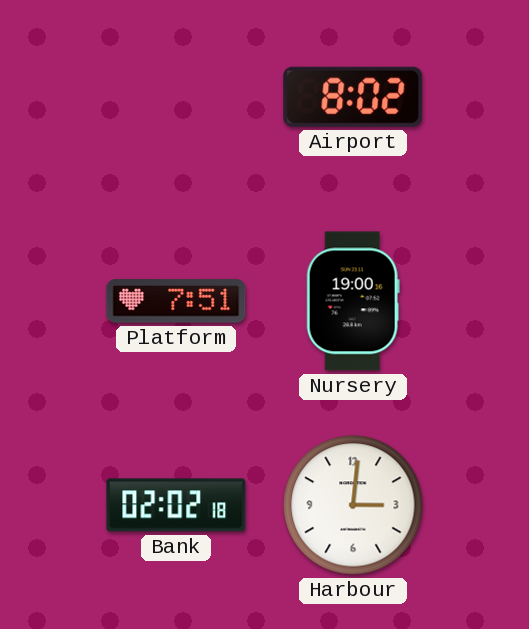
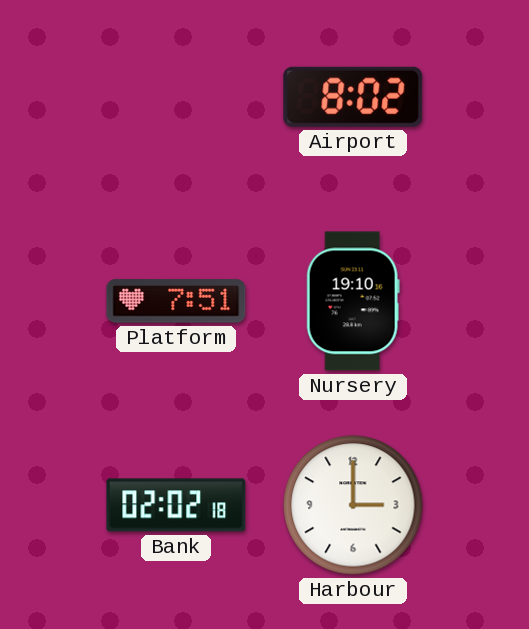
Nursery: 19:00 -> 19:10
Harbour: 3:01 -> 3:00
